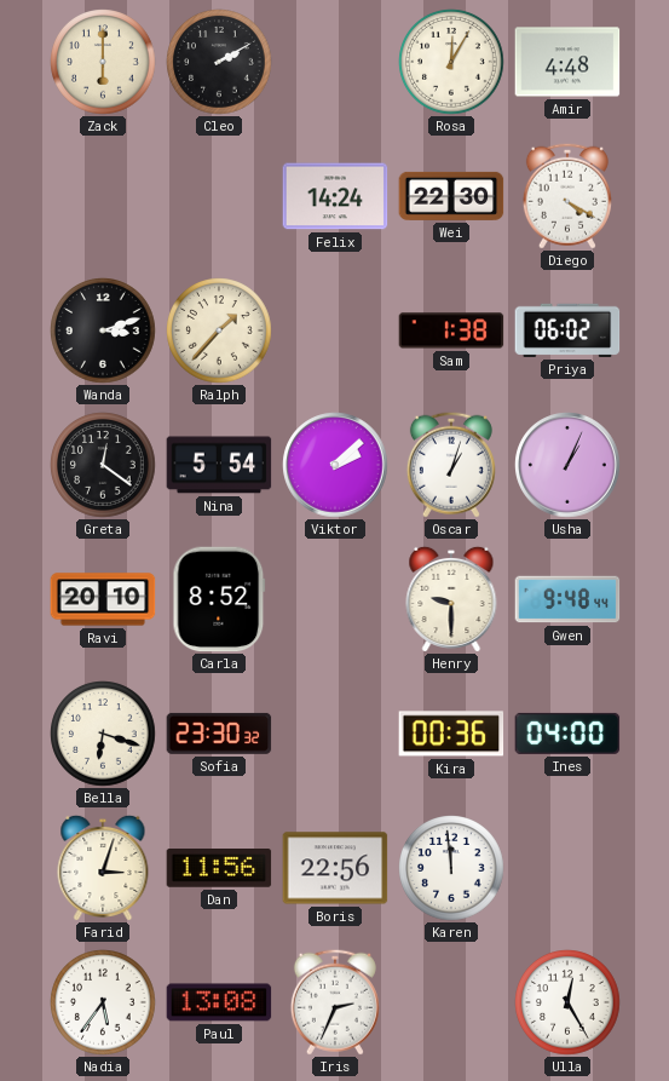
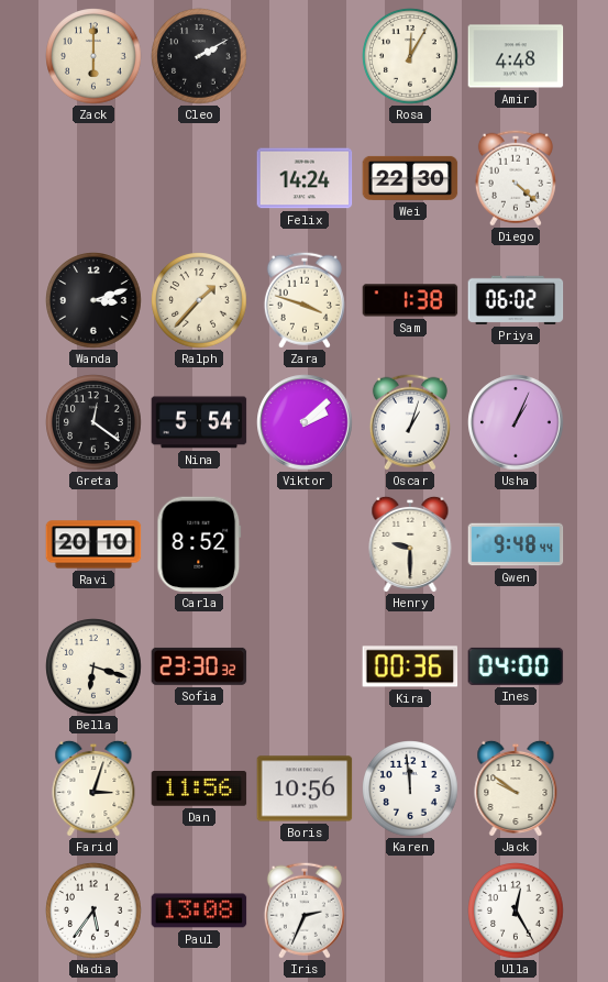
Diego: 4:20 -> 4:22
Zara: none -> 3:48
Boris: 22:56 -> 10:56
Jack: none -> 9:51
